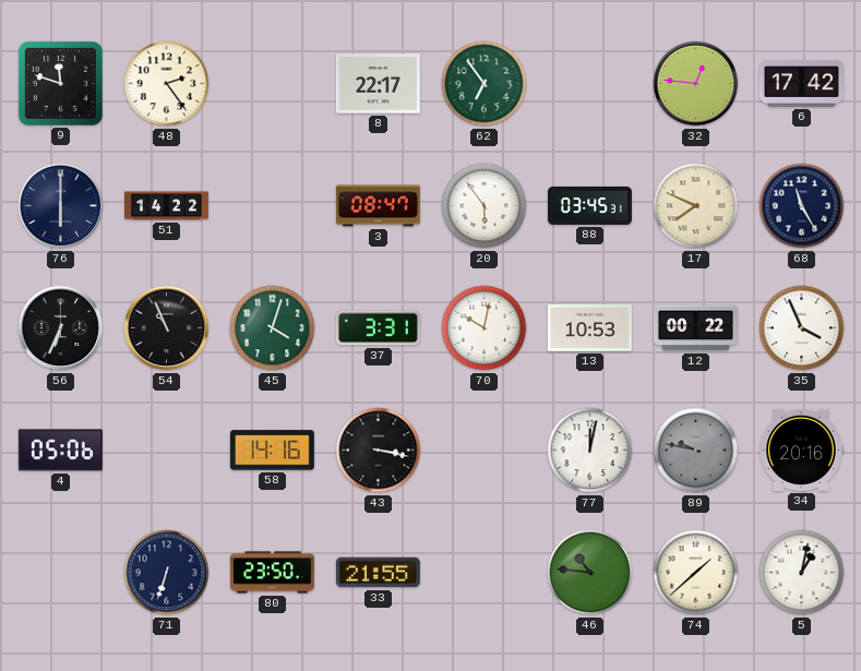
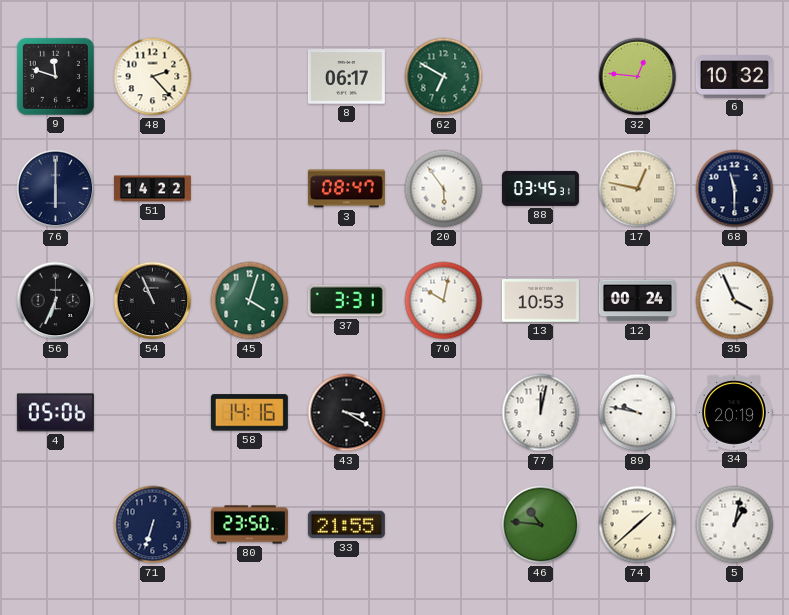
48: 2:24 -> 2:23
8: 22:17 -> 06:17
62: 6:54 -> 6:50
6: 17:42 -> 10:32
17: 7:49 -> 12:47
68: 11:25 -> 11:30
12: 00:22 -> 00:24
43: 3:17 -> 3:20
89 dial: grey -> white
34: 20:16 -> 20:19
